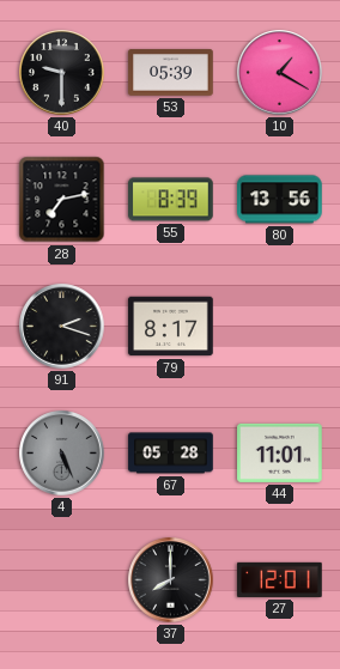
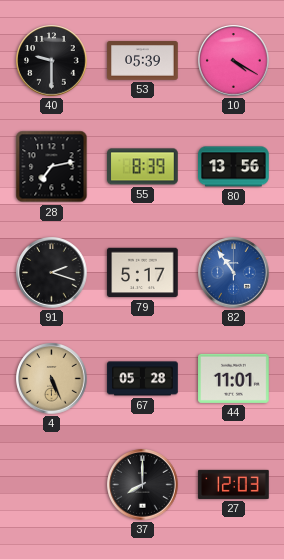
10: 1:20 -> 4:20
79: 8:17 -> 5:17
82: none -> 10:54
4 dial: grey -> champagne
27: 12:01 -> 12:03
